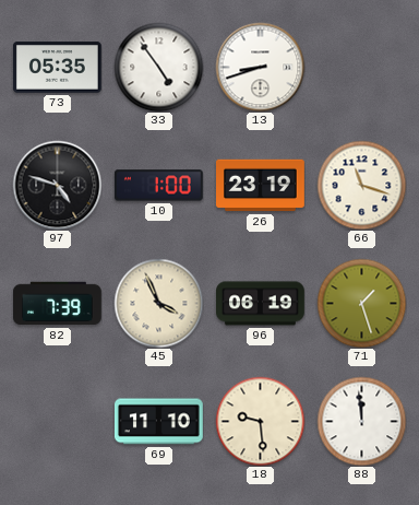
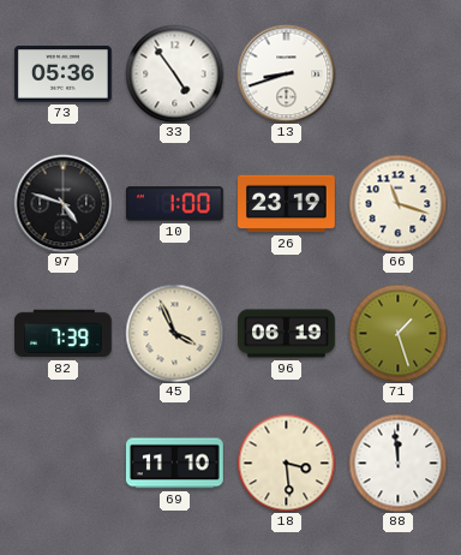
73: 05:35 -> 05:36
18: 9:29 -> 3:29
